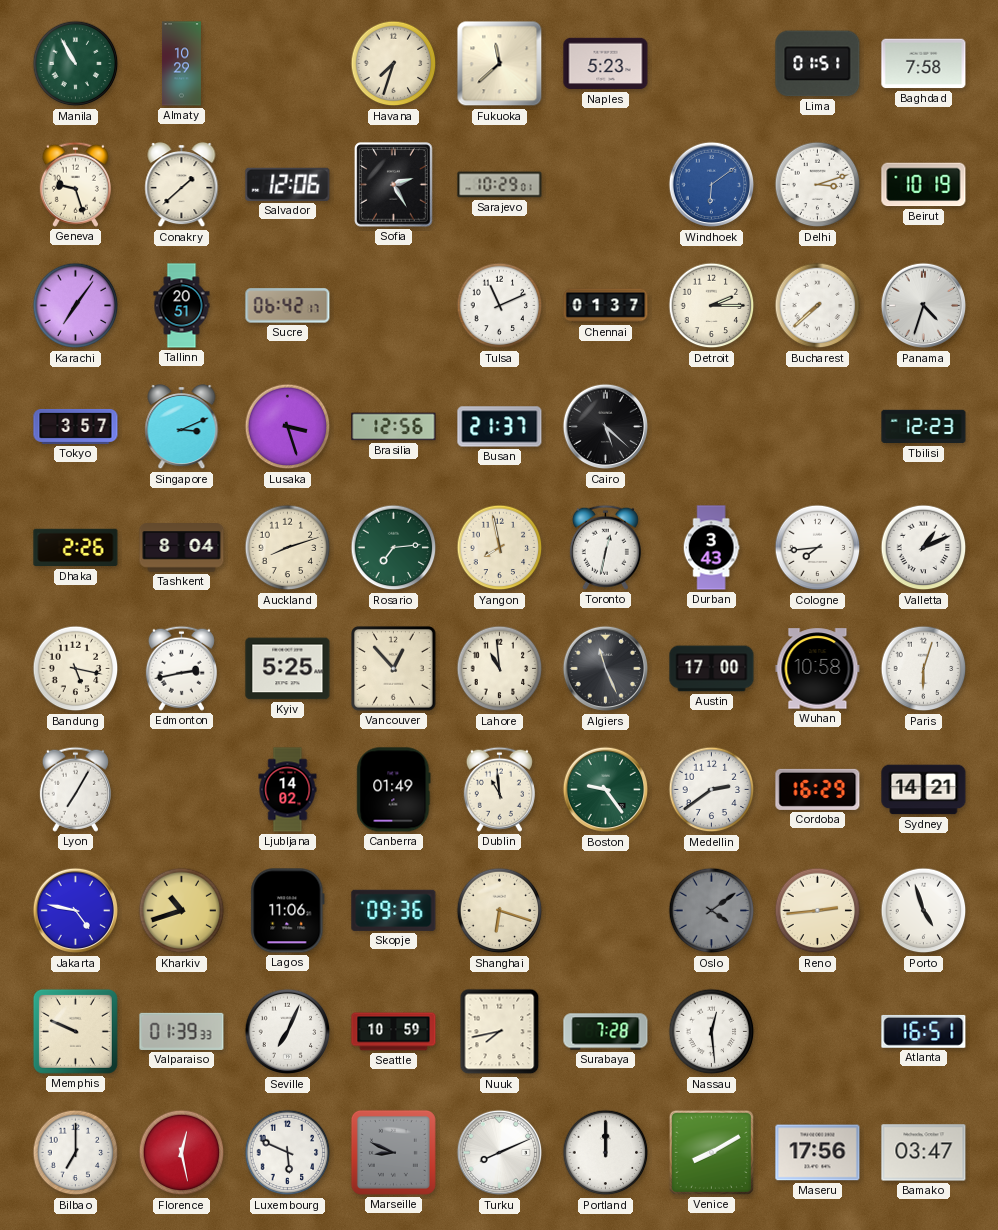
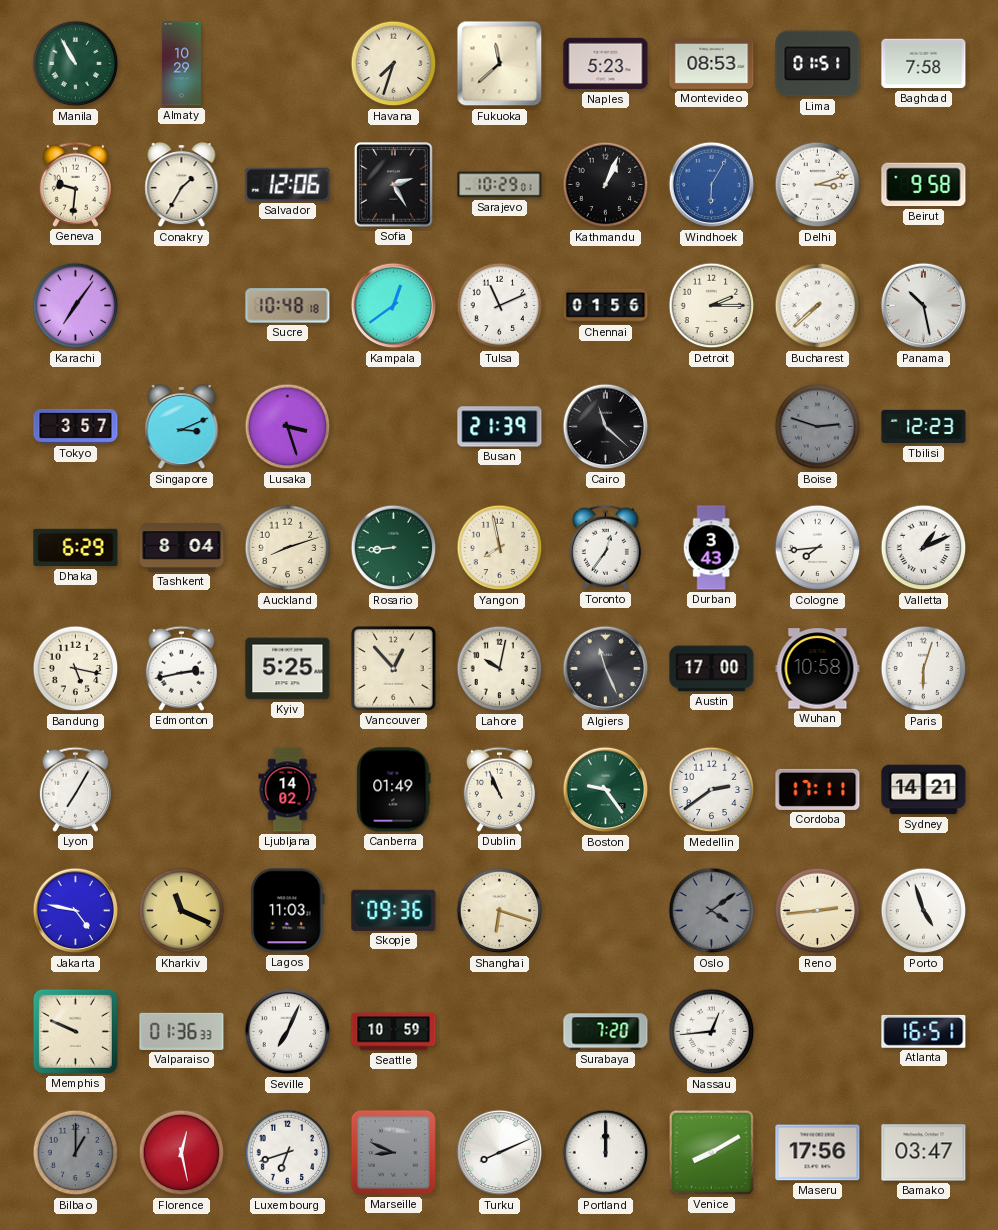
Montevideo: none -> 08:53
Geneva: 9:27 -> 9:31
Conakry: 1:38 -> 1:35
Kathmandu: none -> 1:04
Windhoek: 6:09 -> 6:05
Beirut: 10:19 -> 9:58
Tallinn: 20:51 -> none
Sucre: 06:42 -> 10:48
Kampala: none -> 12:39
Chennai: 01:37 -> 01:56
Panama: 4:33 -> 10:28
Brasilia: 12:56 -> none
Busan: 21:37 -> 21:39
Cairo: 5:22 -> 11:22
Boise: none -> 2:48
Dhaka: 2:26 -> 6:29
Rosario: 7:14 -> 8:44
Toronto: 12:32 -> 12:36
Lahore: 10:59 -> 10:02
Dublin: 10:59 -> 10:56
Cordoba: 16:29 -> 17:11
Kharkiv: 10:42 -> 11:19
Lagos: 11:06 -> 11:03
Valparaiso: 01:39 -> 01:36
Nuuk: 7:43 -> none
Surabaya: 7:28 -> 7:20
Nassau: 12:29 -> 12:44
Bilbao: 7:00 -> 1:00
Bilbao dial: white -> grey
Luxembourg: 5:49 -> 6:42
